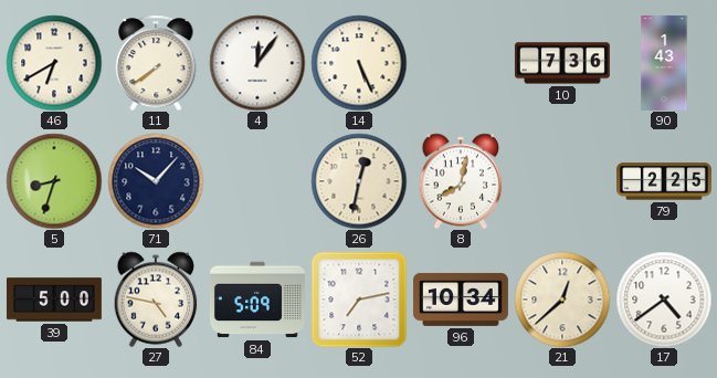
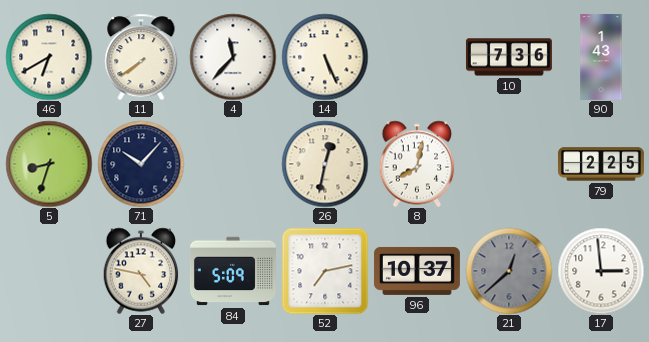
4: 12:06 -> 11:37
39: 5:00 -> none
96: 10:34 -> 10:37
21 dial: cream -> grey
17: 4:39 -> 2:59
